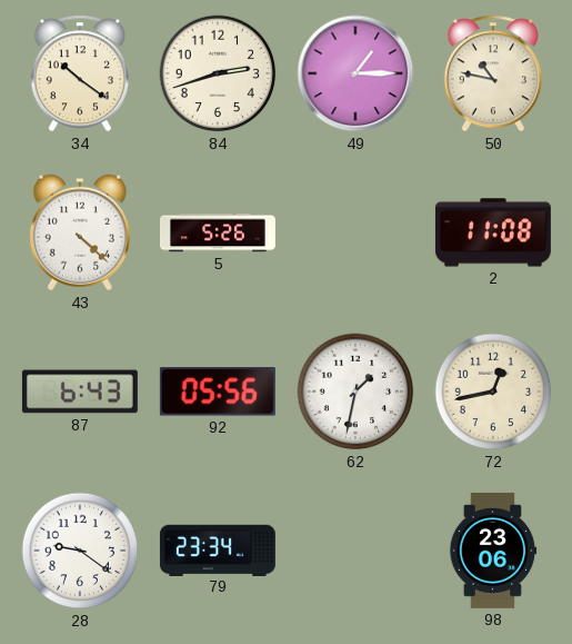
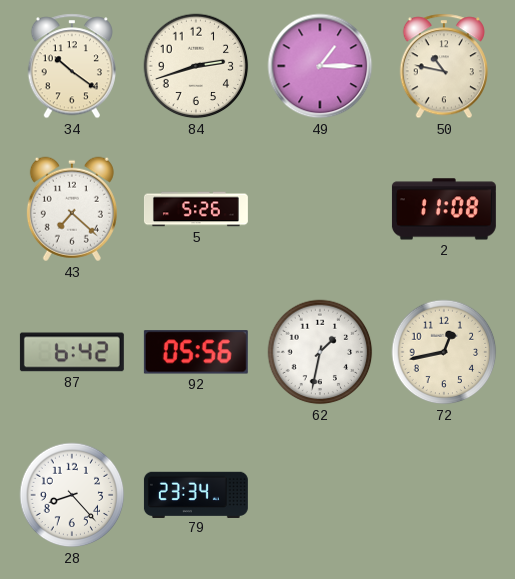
43: 4:22 -> 7:22
87: 6:43 -> 6:42
28: 9:21 -> 8:23
98: 23:06 -> none
